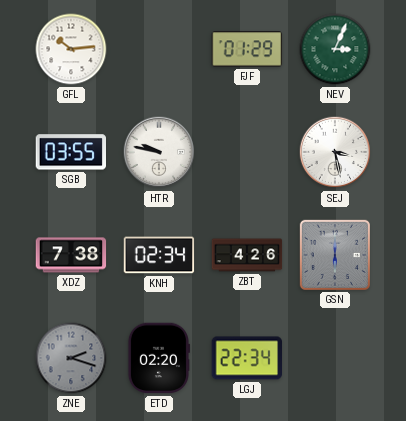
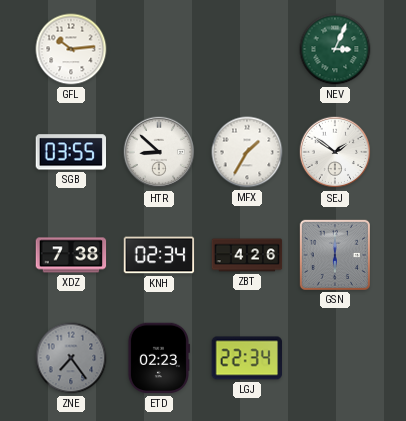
FJF: 01:29 -> none
HTR: 9:47 -> 8:52
MFX: none -> 1:35
SEJ: 3:28 -> 1:51
ZNE: 2:18 -> 7:24
ETD: 02:20 -> 02:23
